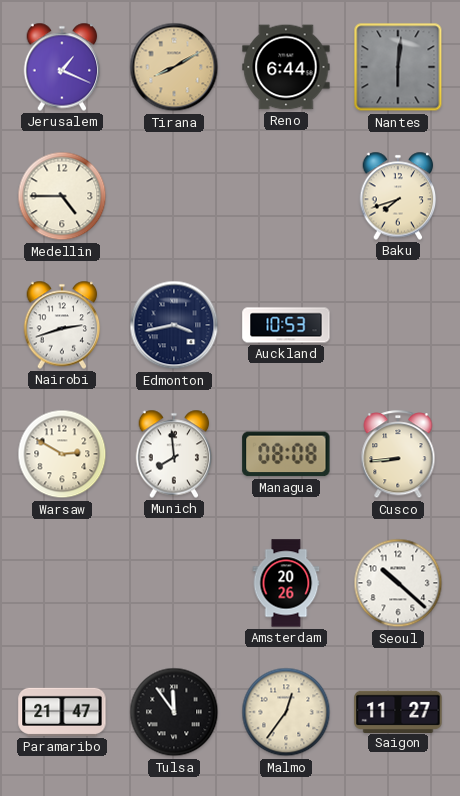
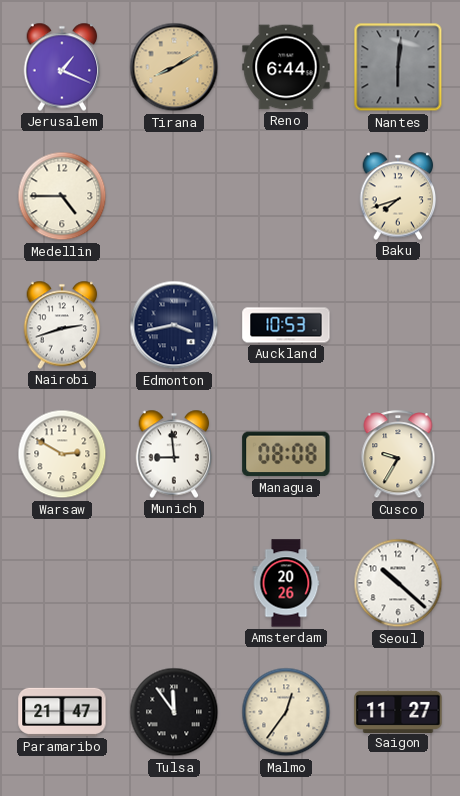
Munich: 7:59 -> 8:59
Cusco: 8:44 -> 9:35
